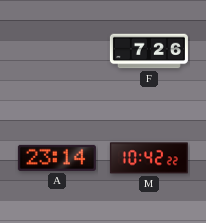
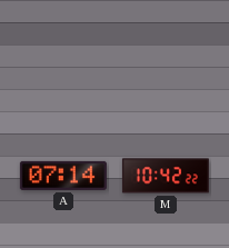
F: 7:26 -> none
A: 23:14 -> 07:14
